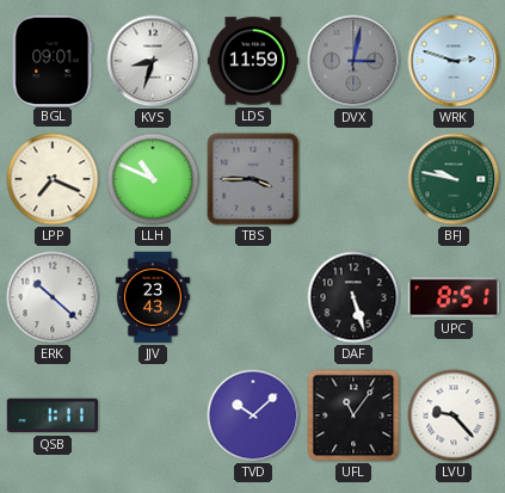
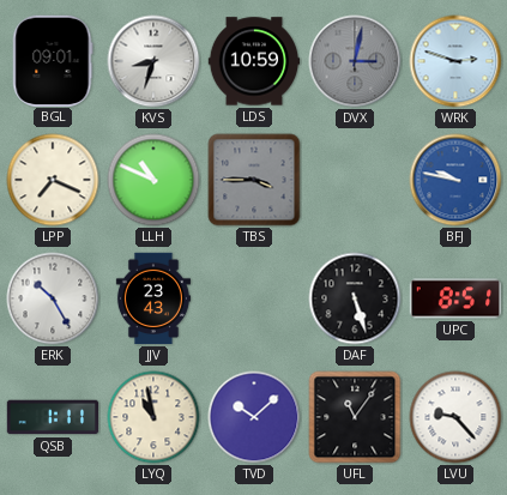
LDS: 11:59 -> 10:59
BFJ dial: green -> blue
ERK: 10:22 -> 10:25
LYQ: none -> 10:58
